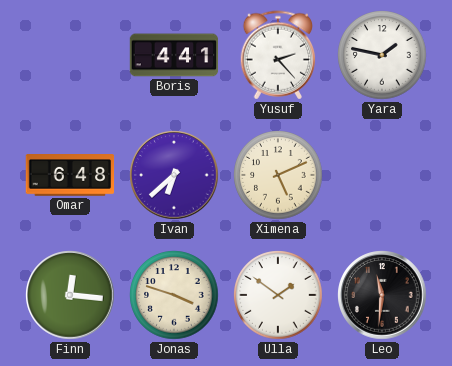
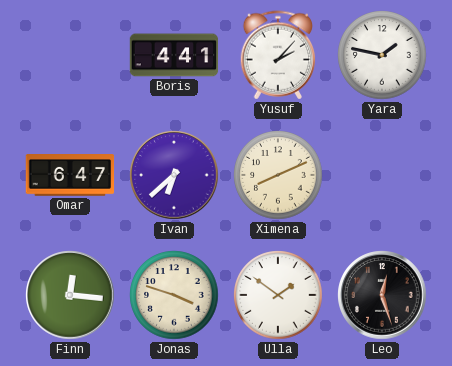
Yusuf: 2:23 -> 2:07
Omar: 6:48 -> 6:47
Ximena: 5:11 -> 8:11
Leo: 11:31 -> 12:27
